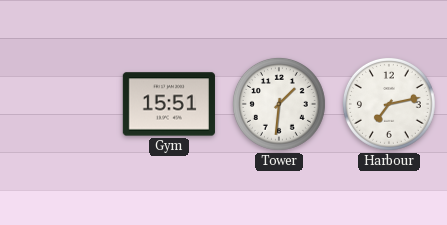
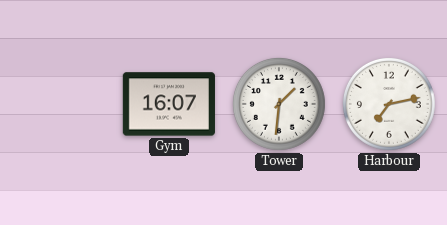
Gym: 15:51 -> 16:07
